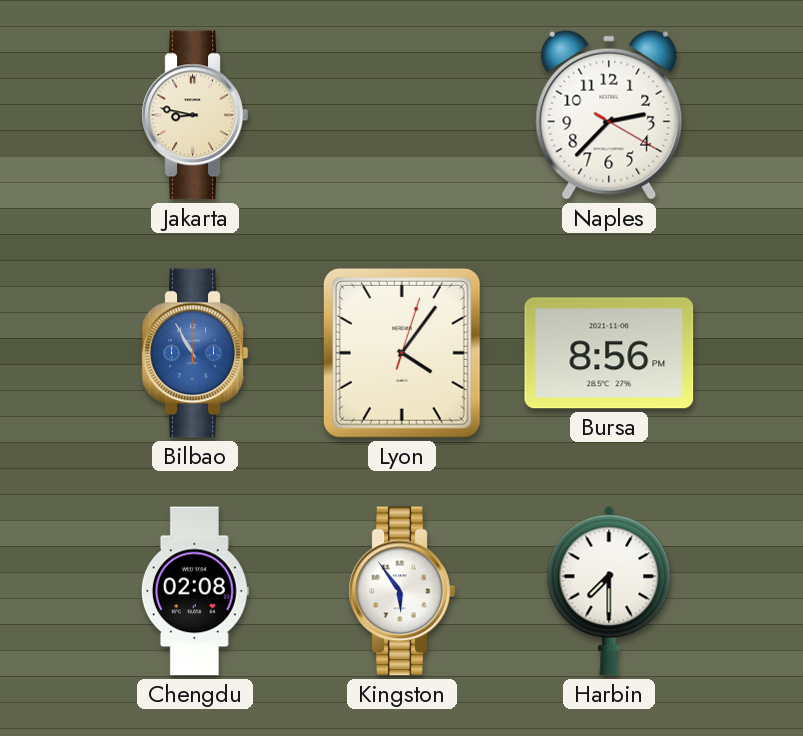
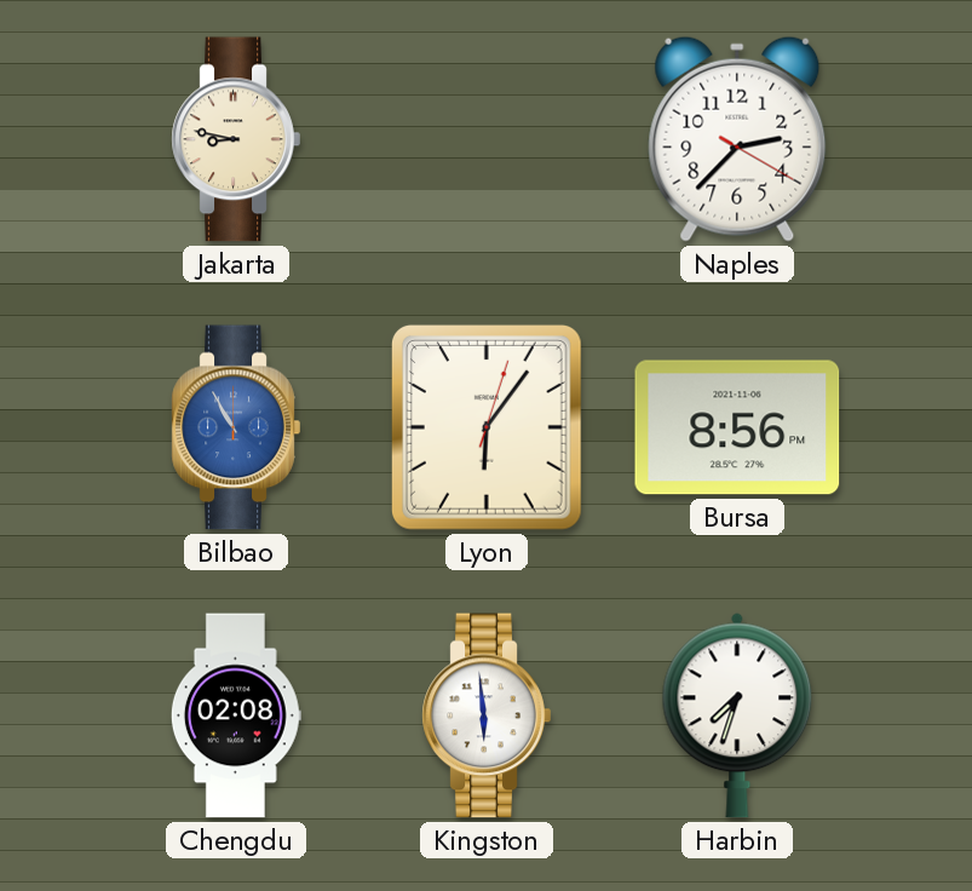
Lyon: 4:06 -> 6:06
Kingston: 5:54 -> 5:59
Harbin: 7:30 -> 7:33
